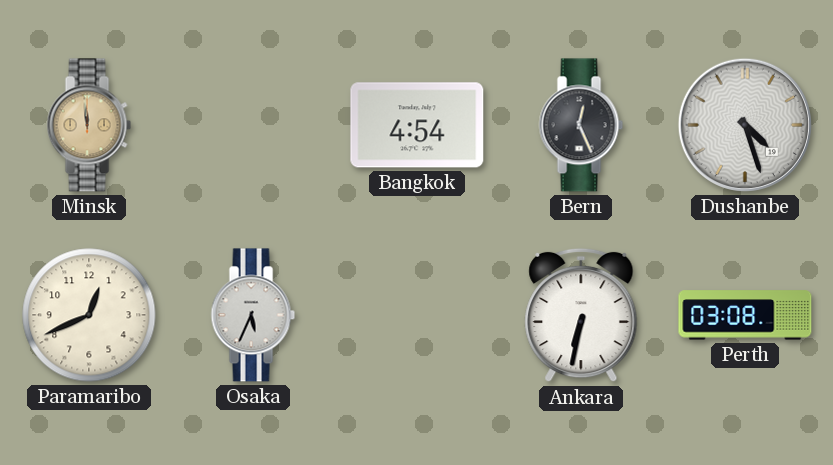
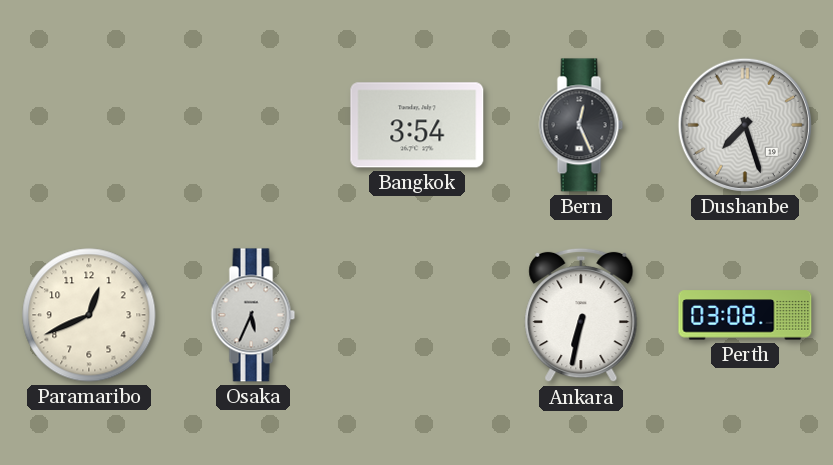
Minsk: 11:59 -> none
Bangkok: 4:54 -> 3:54
Dushanbe: 4:27 -> 7:27
